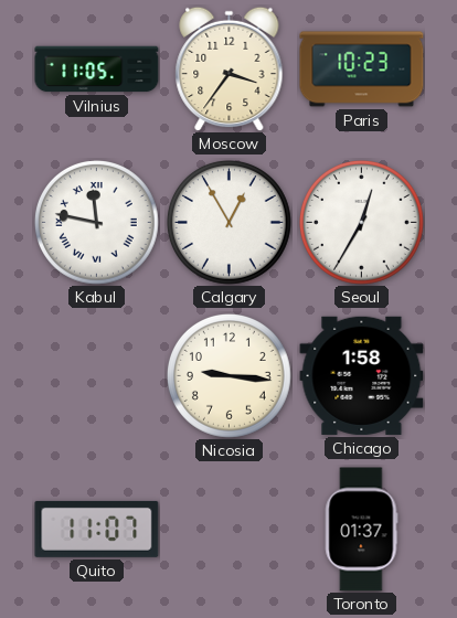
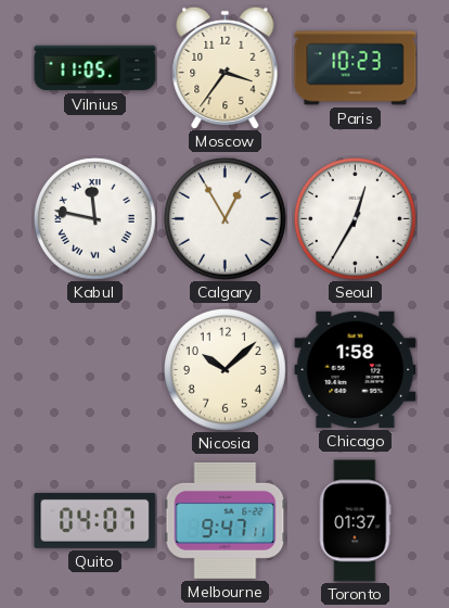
Nicosia: 9:16 -> 10:08
Quito: 11:07 -> 04:07
Melbourne: none -> 9:47
